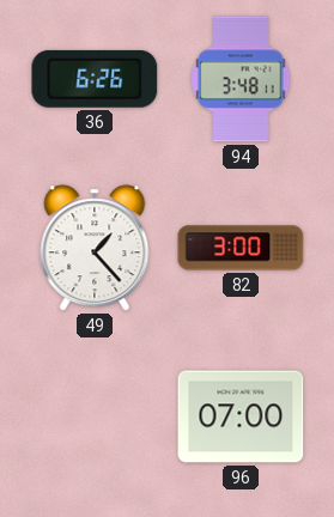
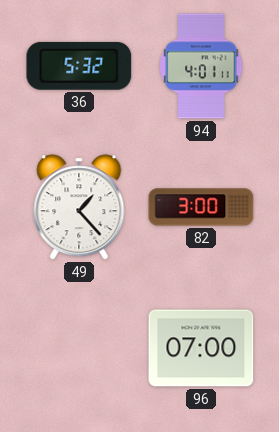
36: 6:26 -> 5:32
94: 3:48 -> 4:01
